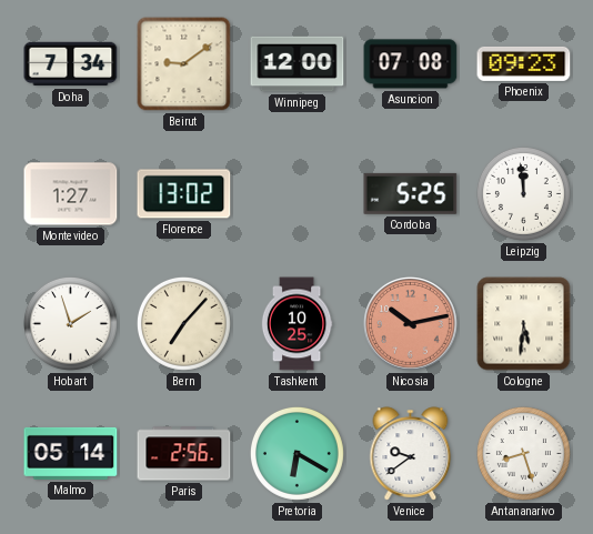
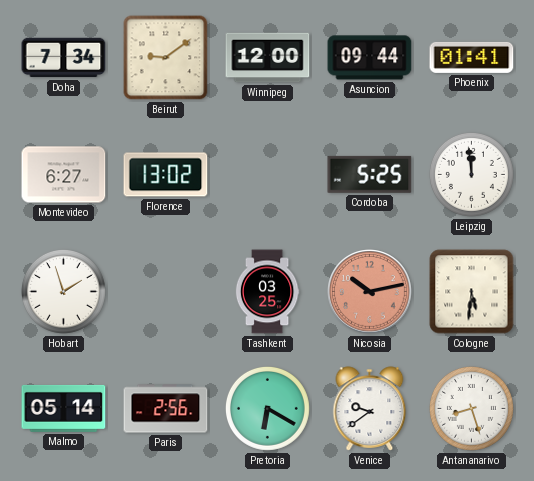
Asuncion: 07:08 -> 09:44
Phoenix: 09:23 -> 01:41
Montevideo: 1:27 -> 6:27
Bern: 7:07 -> none
Tashkent: 10:25 -> 03:25
